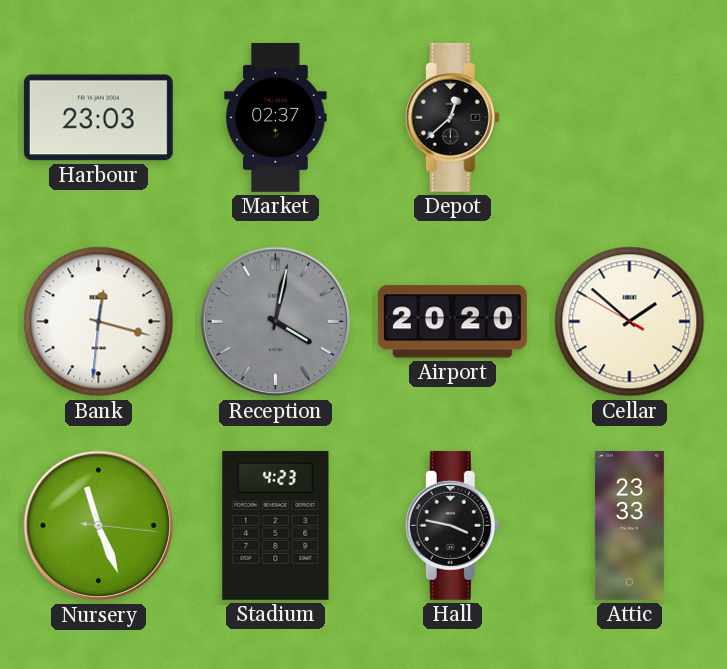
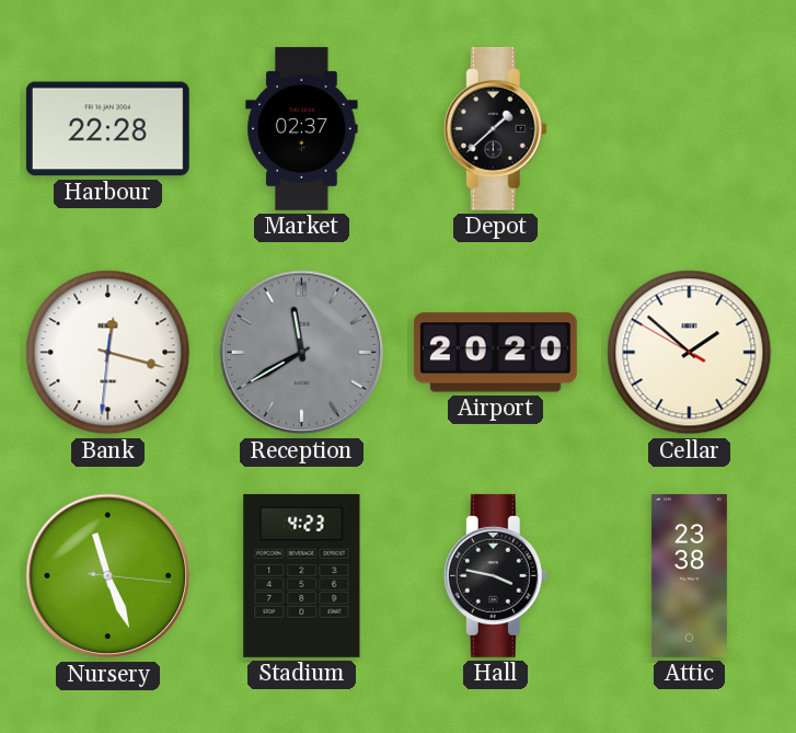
Harbour: 23:03 -> 22:28
Depot: 12:38 -> 1:38
Reception: 4:02 -> 11:40
Attic: 23:33 -> 23:38
